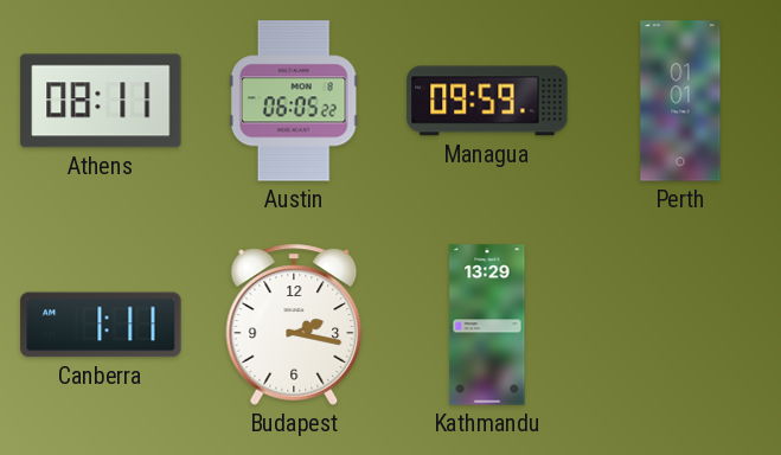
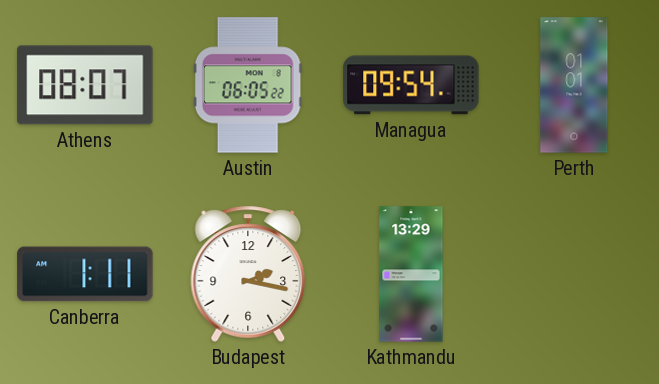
Athens: 08:11 -> 08:07
Managua: 09:59 -> 09:54
